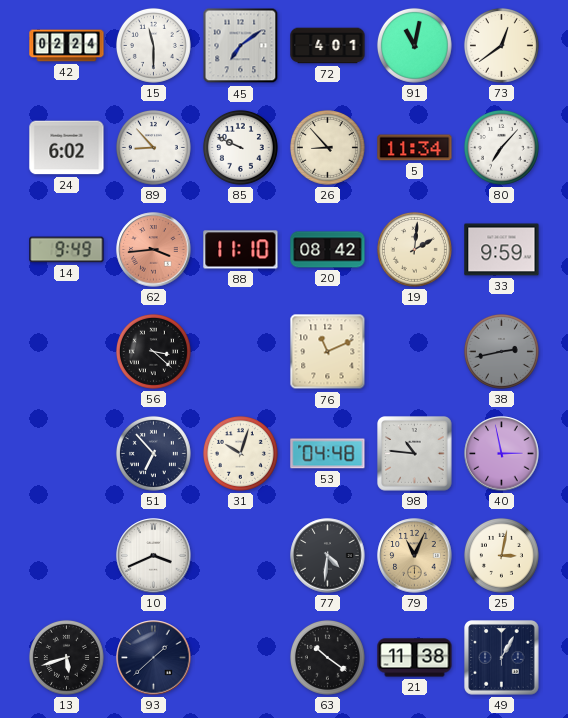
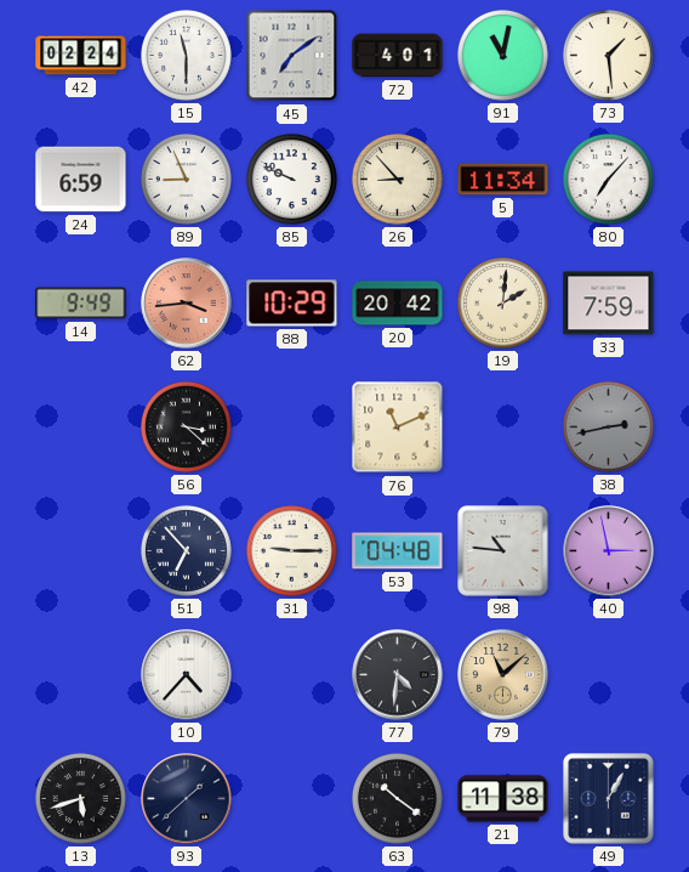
73: 12:39 -> 1:29
24: 6:02 -> 6:59
89: 8:53 -> 8:56
88: 11:10 -> 10:29
20: 08:42 -> 20:42
33: 9:59 -> 7:59
31: 10:03 -> 9:15
10: 3:41 -> 4:37
79: 11:04 -> 11:08
25: 3:02 -> none
